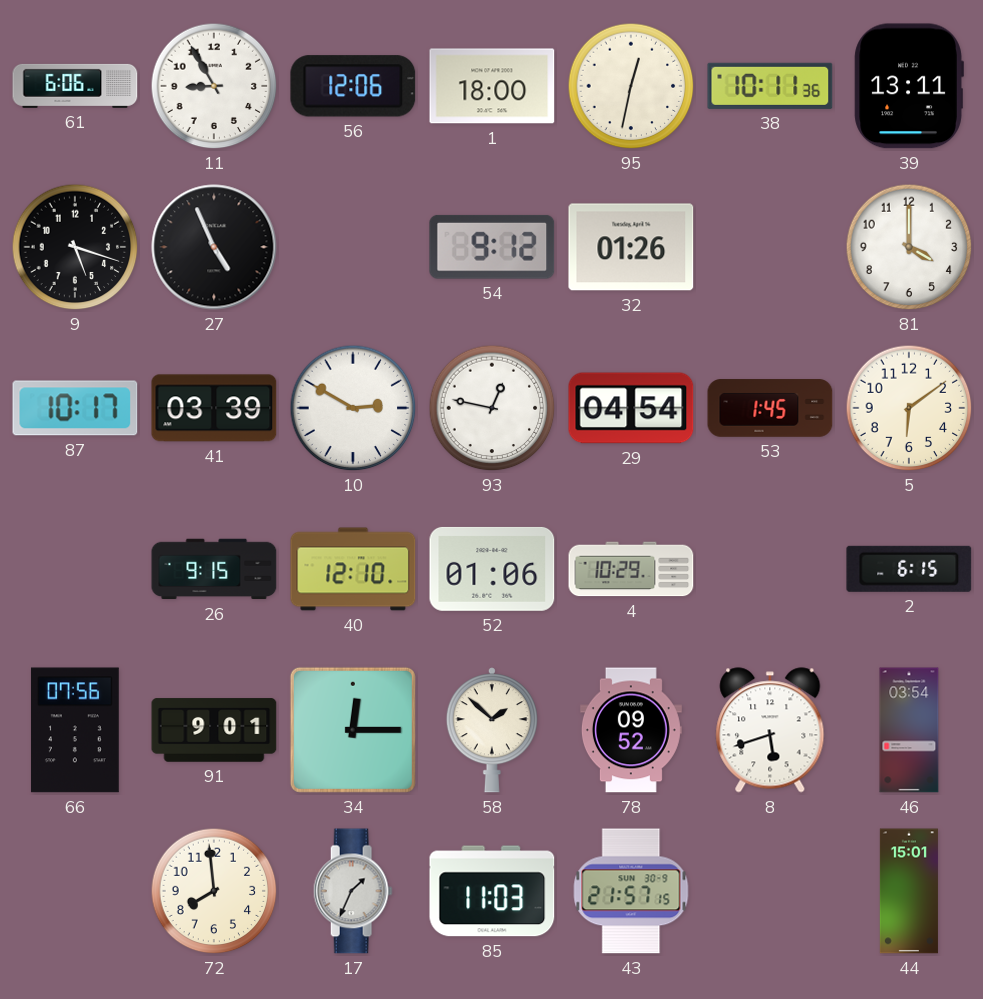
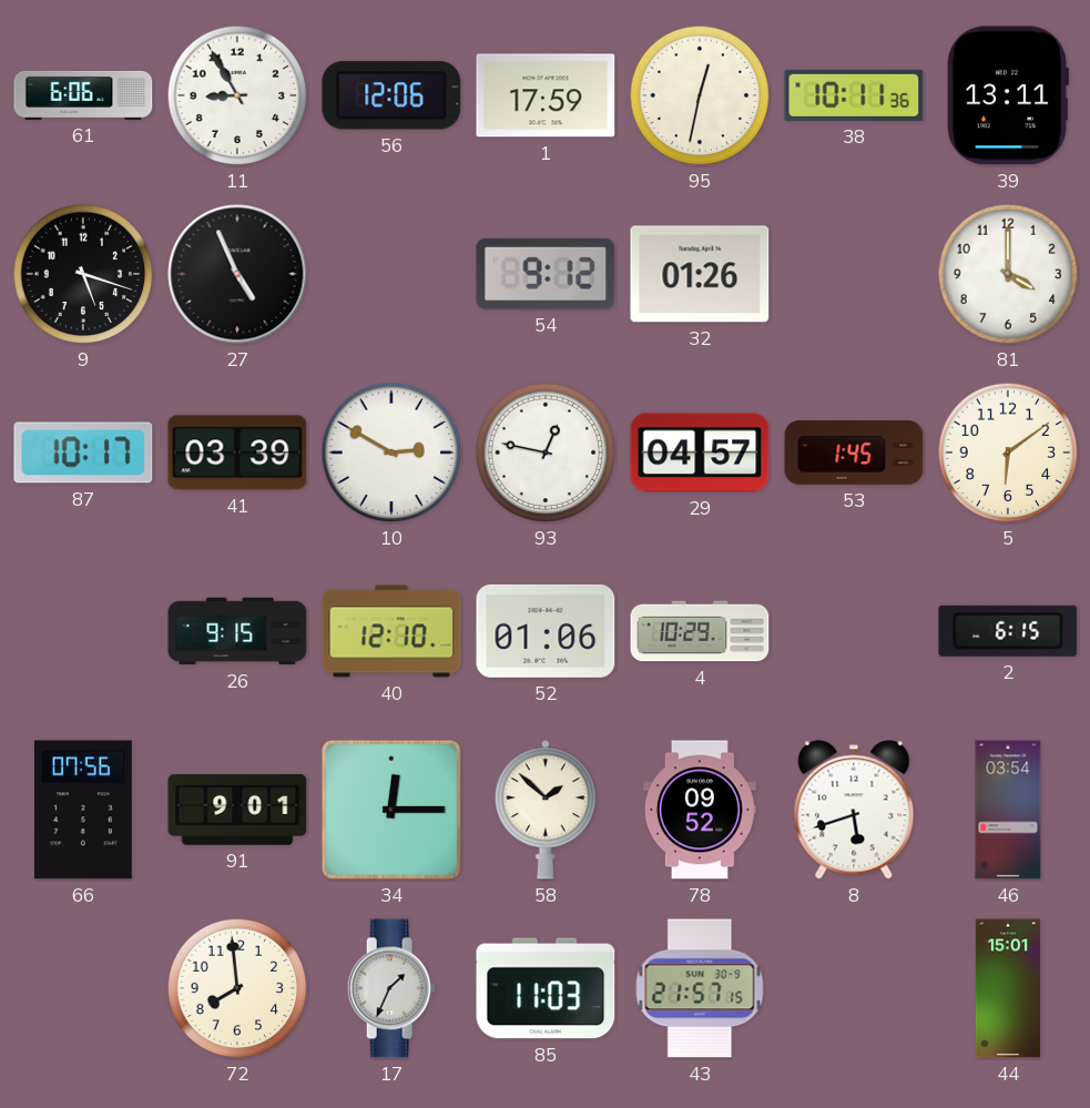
1: 18:00 -> 17:59
29: 04:54 -> 04:57
